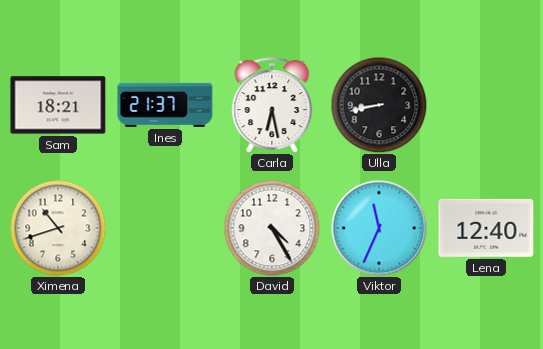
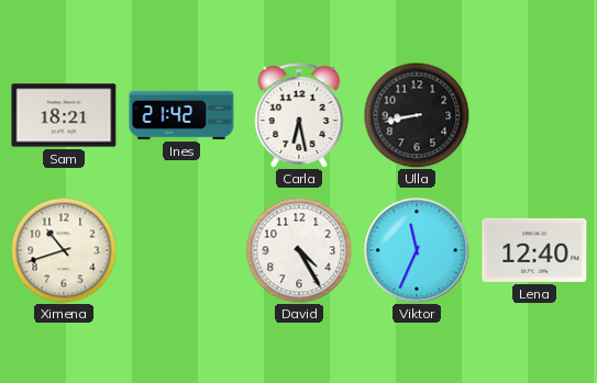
Ines: 21:37 -> 21:42
